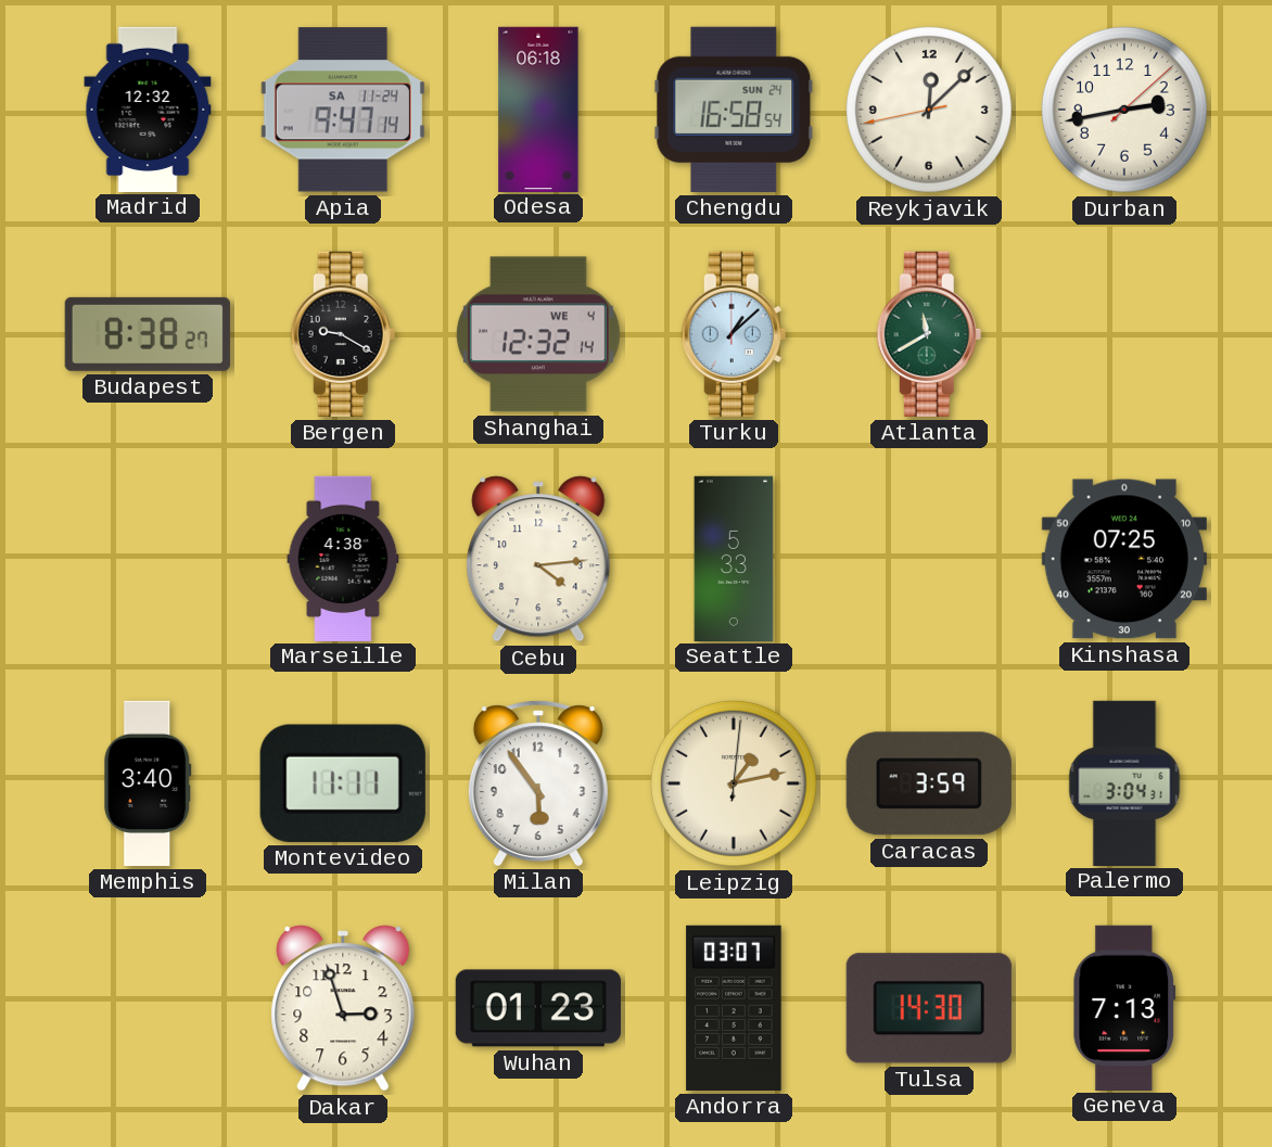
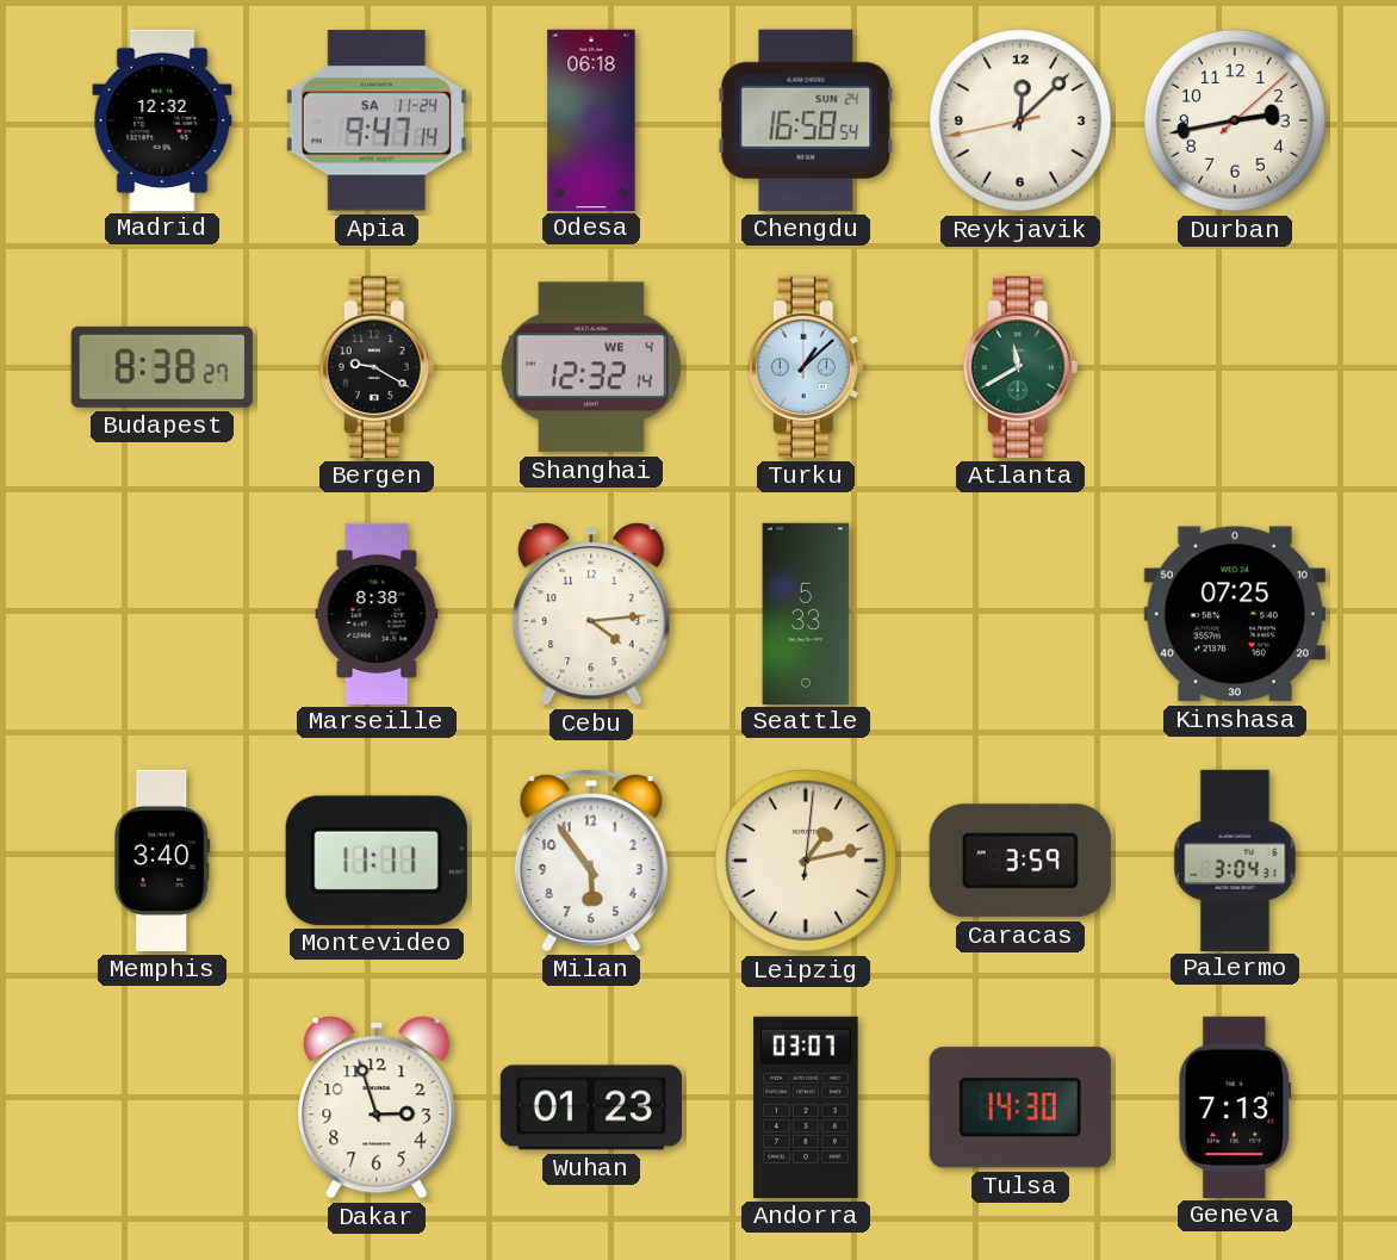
Marseille: 4:38 -> 8:38
